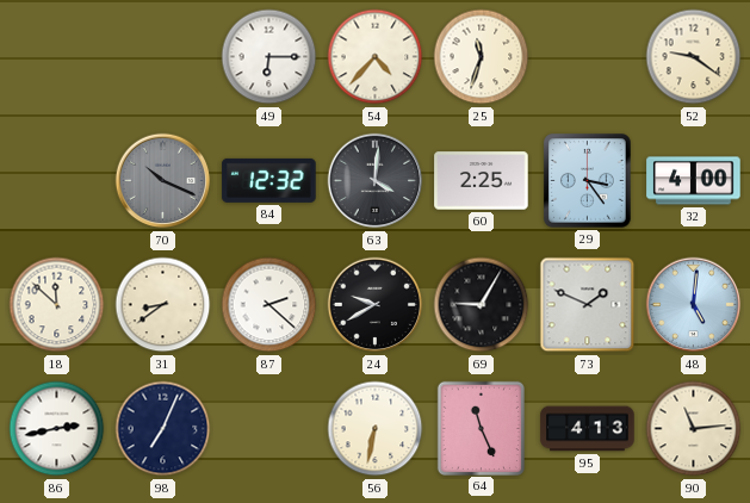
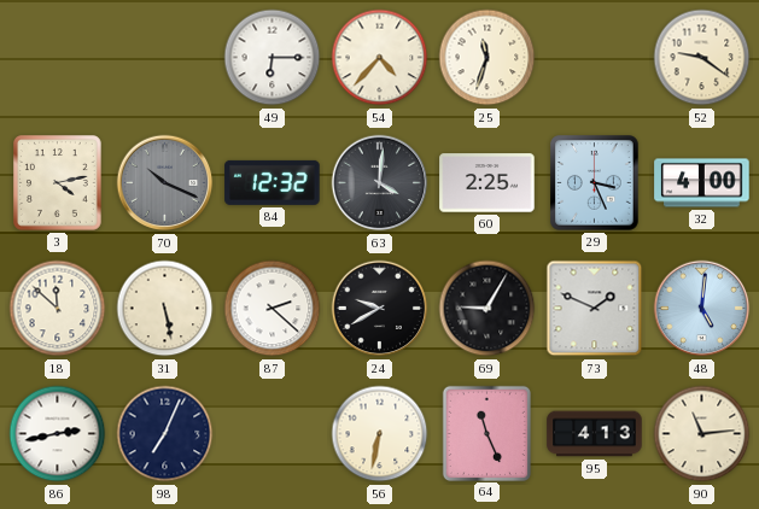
3: none -> 4:13
29: 3:24 -> 3:26
31: 8:39 -> 5:28
